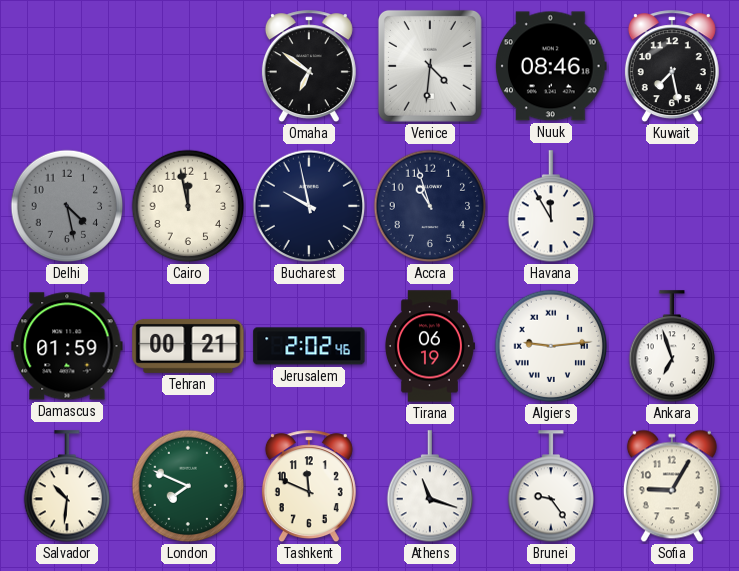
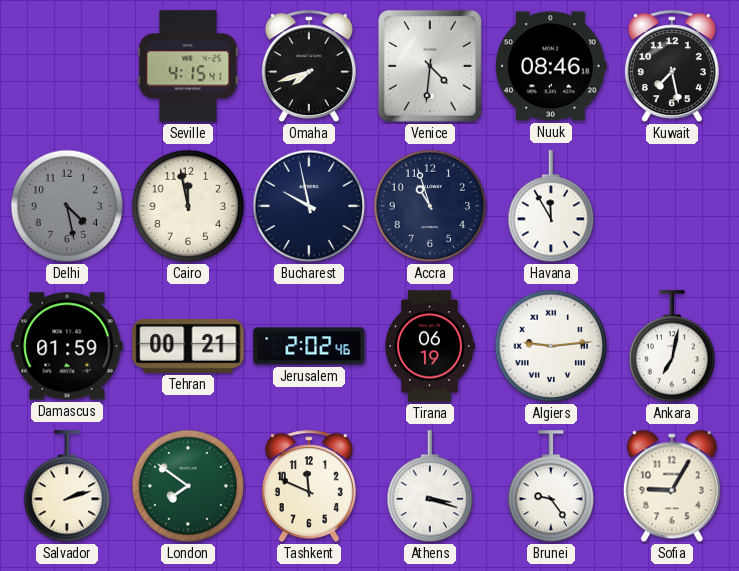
Seville: none -> 4:15
Omaha: 6:51 -> 7:42
Ankara: 6:57 -> 7:02
Salvador: 10:31 -> 2:12
London: 7:49 -> 7:51
Athens: 11:18 -> 3:18
